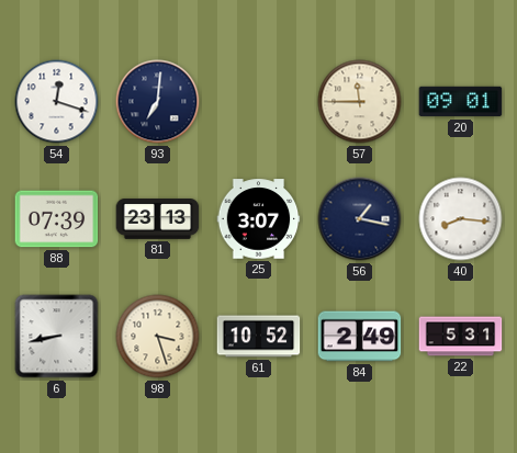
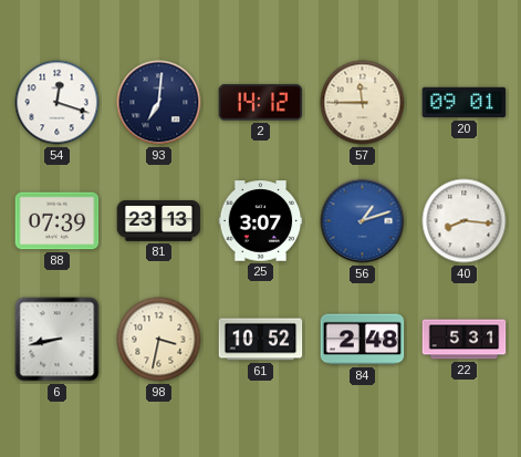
2: none -> 14:12
56: 1:17 -> 1:12
56 dial: navy -> blue
98: 3:27 -> 3:32
84: 2:49 -> 2:48
